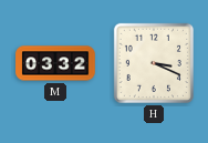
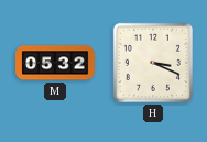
M: 03:32 -> 05:32
